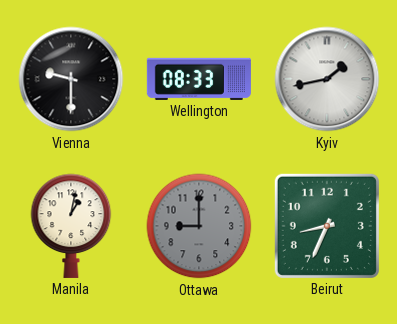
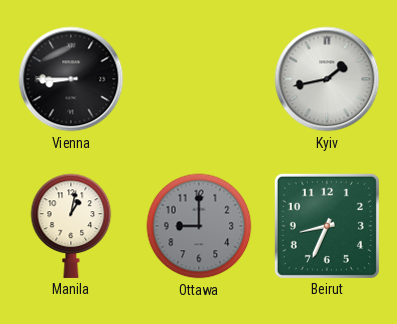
Vienna: 9:30 -> 8:45
Wellington: 08:33 -> none
